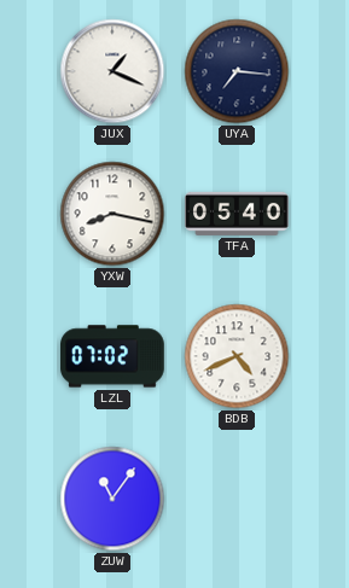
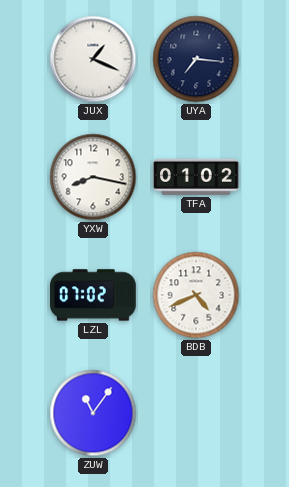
TFA: 05:40 -> 01:02
